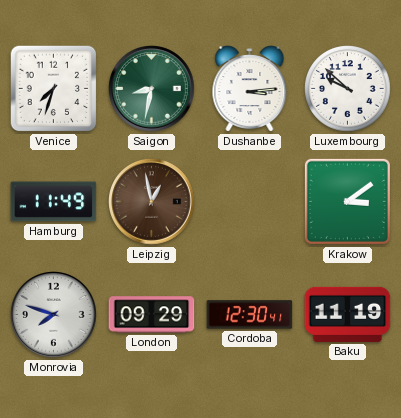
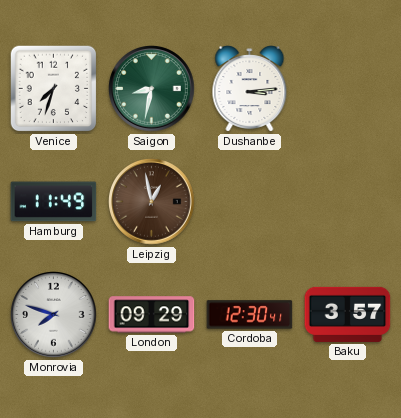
Luxembourg: 9:52 -> none
Krakow: 3:09 -> none
Baku: 11:19 -> 3:57
